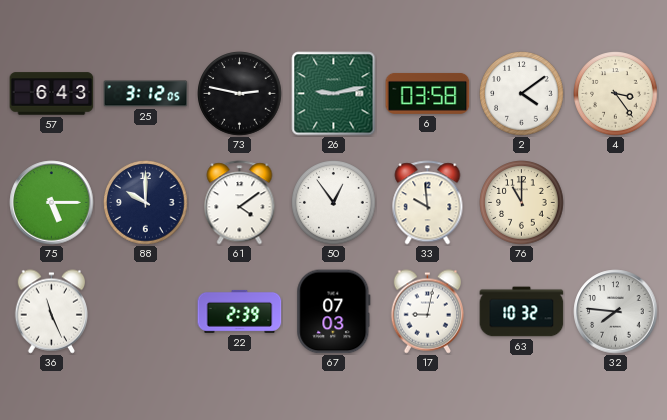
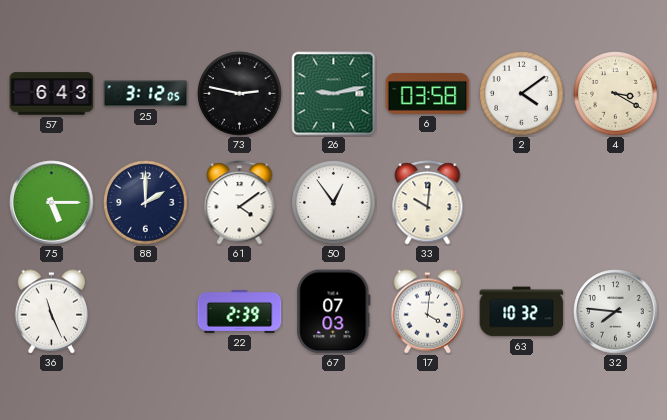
4: 3:24 -> 3:20
88: 10:00 -> 2:00
33: 9:59 -> 10:01
76: 11:00 -> none
17: 9:02 -> 4:01
